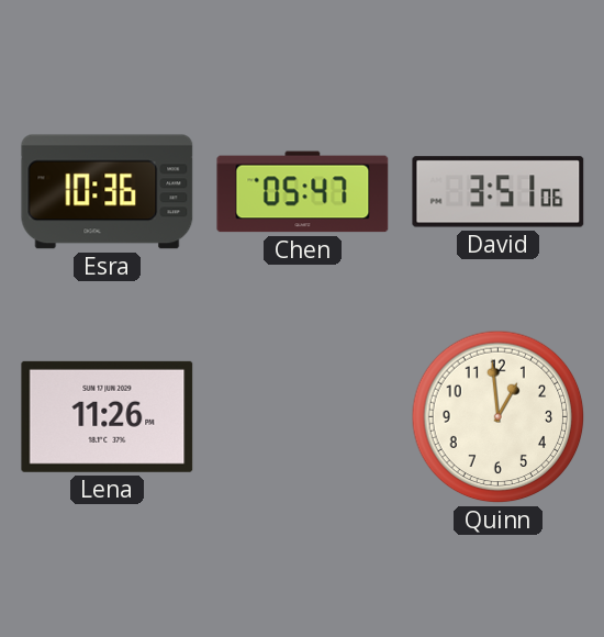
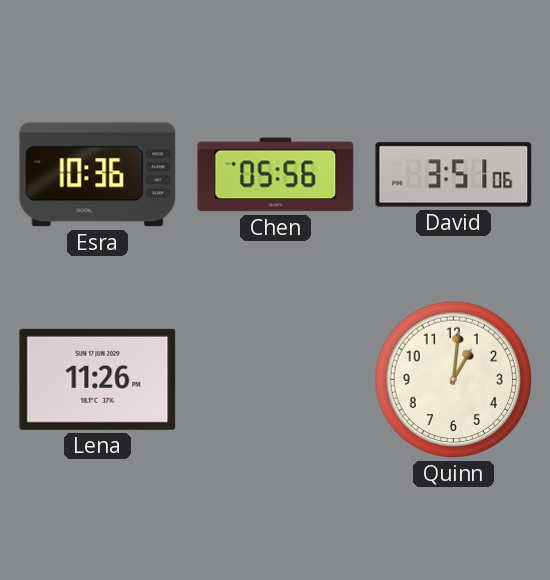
Chen: 05:47 -> 05:56
Quinn: 12:59 -> 1:01
